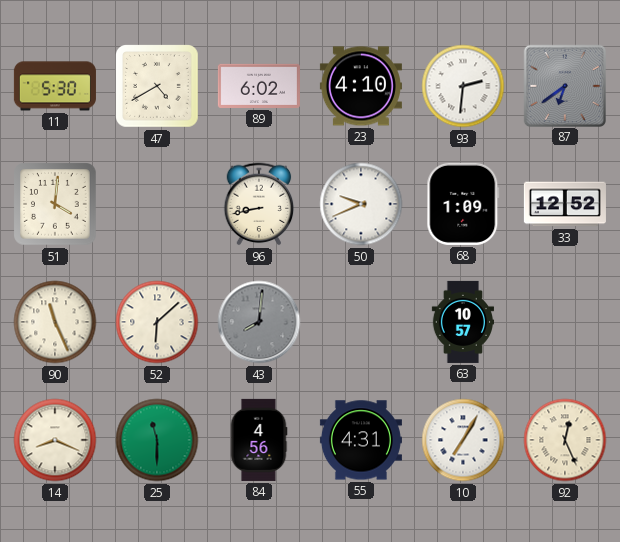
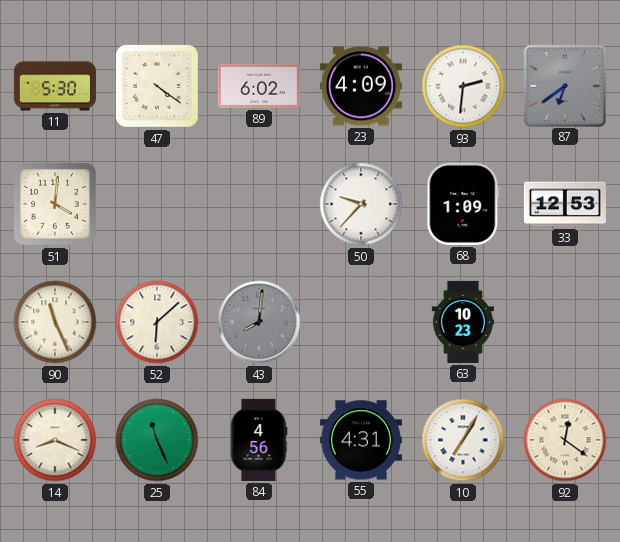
47: 4:40 -> 4:21
23: 4:10 -> 4:09
96: 8:43 -> none
50: 9:41 -> 9:37
33: 12:52 -> 12:53
63: 10:57 -> 10:23
25: 11:30 -> 11:26
92: 12:26 -> 12:21
